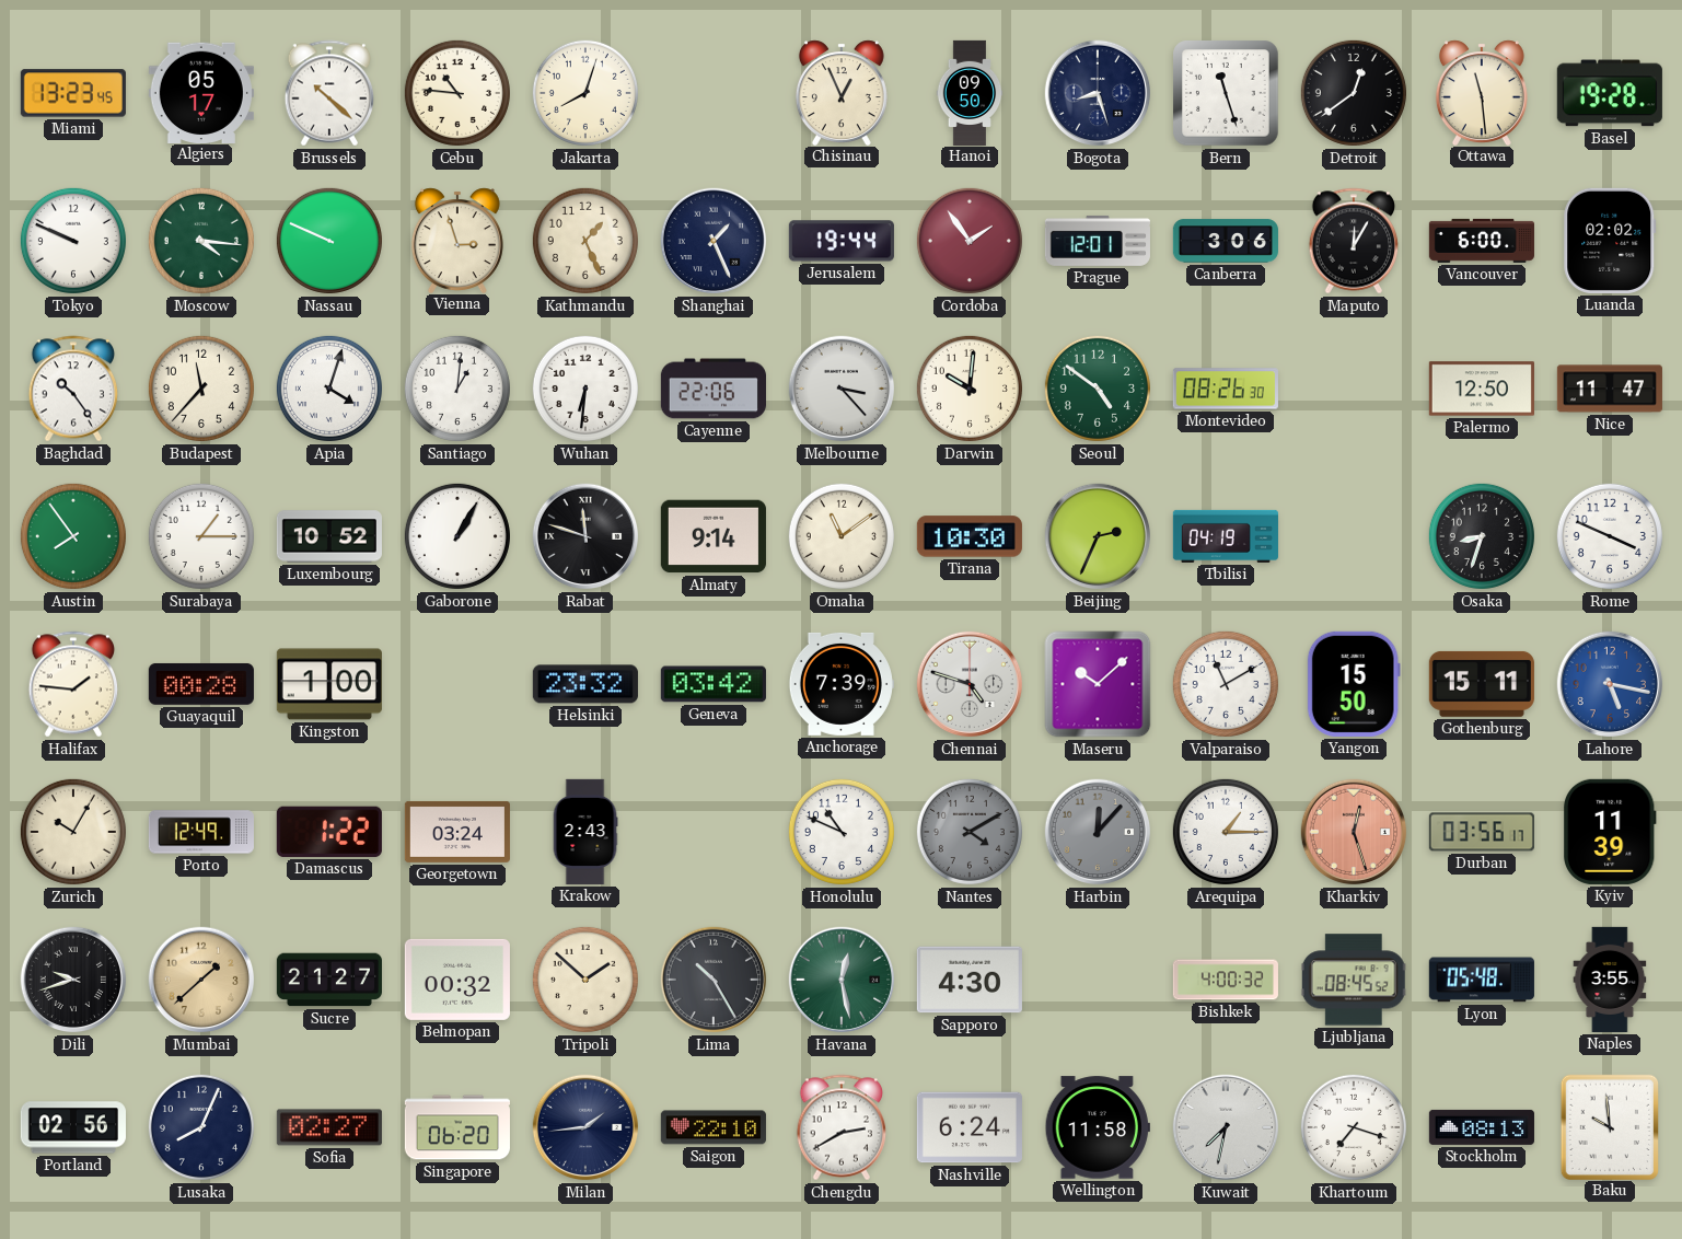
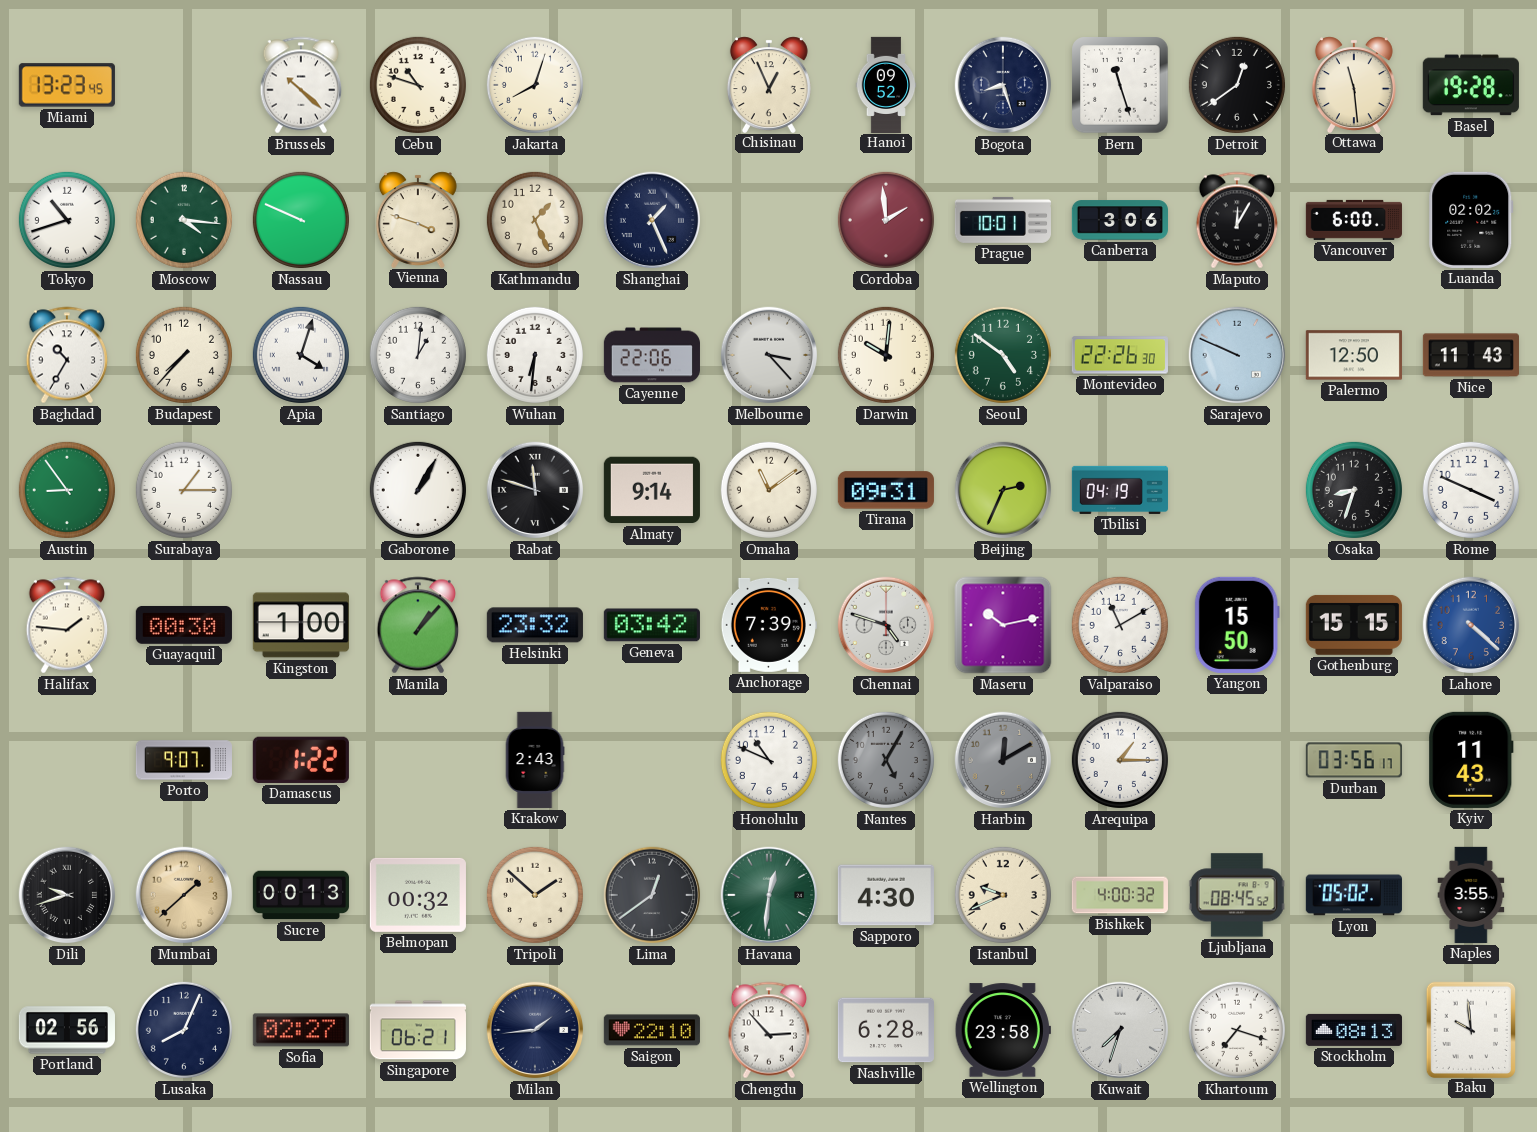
Algiers: 05:17 -> none
Cebu: 10:46 -> 10:48
Hanoi: 09:50 -> 09:52
Tokyo: 9:49 -> 10:42
Vienna: 2:57 -> 3:48
Jerusalem: 19:44 -> none
Cordoba: 1:54 -> 1:59
Prague: 12:01 -> 10:01
Baghdad: 10:24 -> 10:35
Budapest: 11:37 -> 7:37
Montevideo: 08:26 -> 22:26
Sarajevo: none -> 9:49
Nice: 11:47 -> 11:43
Austin: 7:54 -> 8:54
Luxembourg: 10:52 -> none
Tirana: 10:30 -> 09:31
Guayaquil: 00:28 -> 00:30
Manila: none -> 1:07
Maseru: 10:08 -> 10:13
Gothenburg: 15:11 -> 15:15
Lahore: 5:17 -> 4:22
Zurich: 10:05 -> none
Porto: 12:49 -> 9:07
Georgetown: 03:24 -> none
Nantes: 4:10 -> 5:05
Harbin: 12:07 -> 12:10
Kharkiv: 12:27 -> none
Kyiv: 11:39 -> 11:43
Sucre: 21:27 -> 00:13
Lima: 10:25 -> 12:39
Havana: 12:28 -> 12:31
Istanbul: none -> 9:41
Lyon: 05:48 -> 05:02
Singapore: 06:20 -> 06:21
Chengdu: 2:40 -> 2:53
Nashville: 6:24 -> 6:28
Wellington: 11:58 -> 23:58
Kuwait: 7:32 -> 7:33
